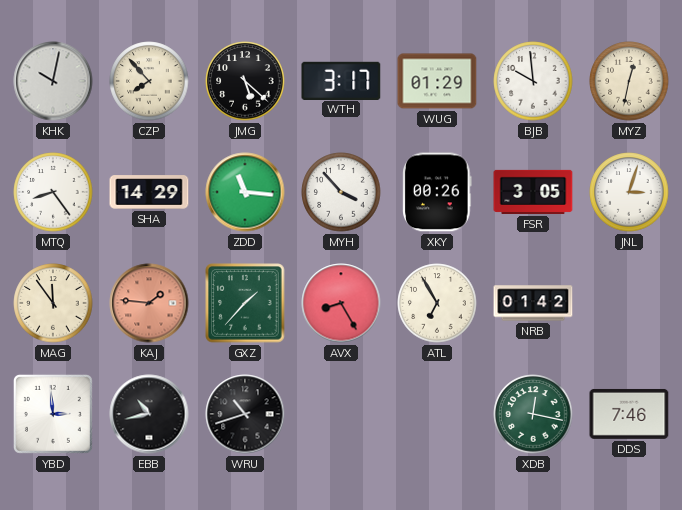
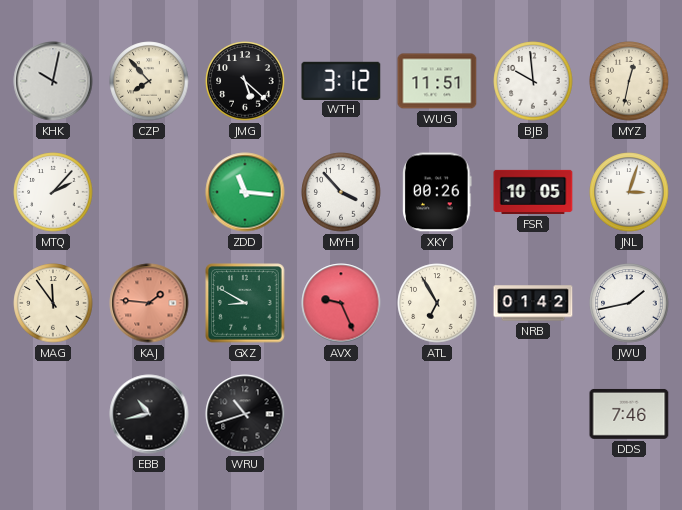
WTH: 3:17 -> 3:12
WUG: 01:29 -> 11:51
MTQ: 8:24 -> 2:07
SHA: 14:29 -> none
FSR: 3:05 -> 10:05
GXZ: 1:37 -> 8:50
AVX: 8:25 -> 9:26
JWU: none -> 1:43
YBD: 2:59 -> none
XDB: 12:17 -> none
